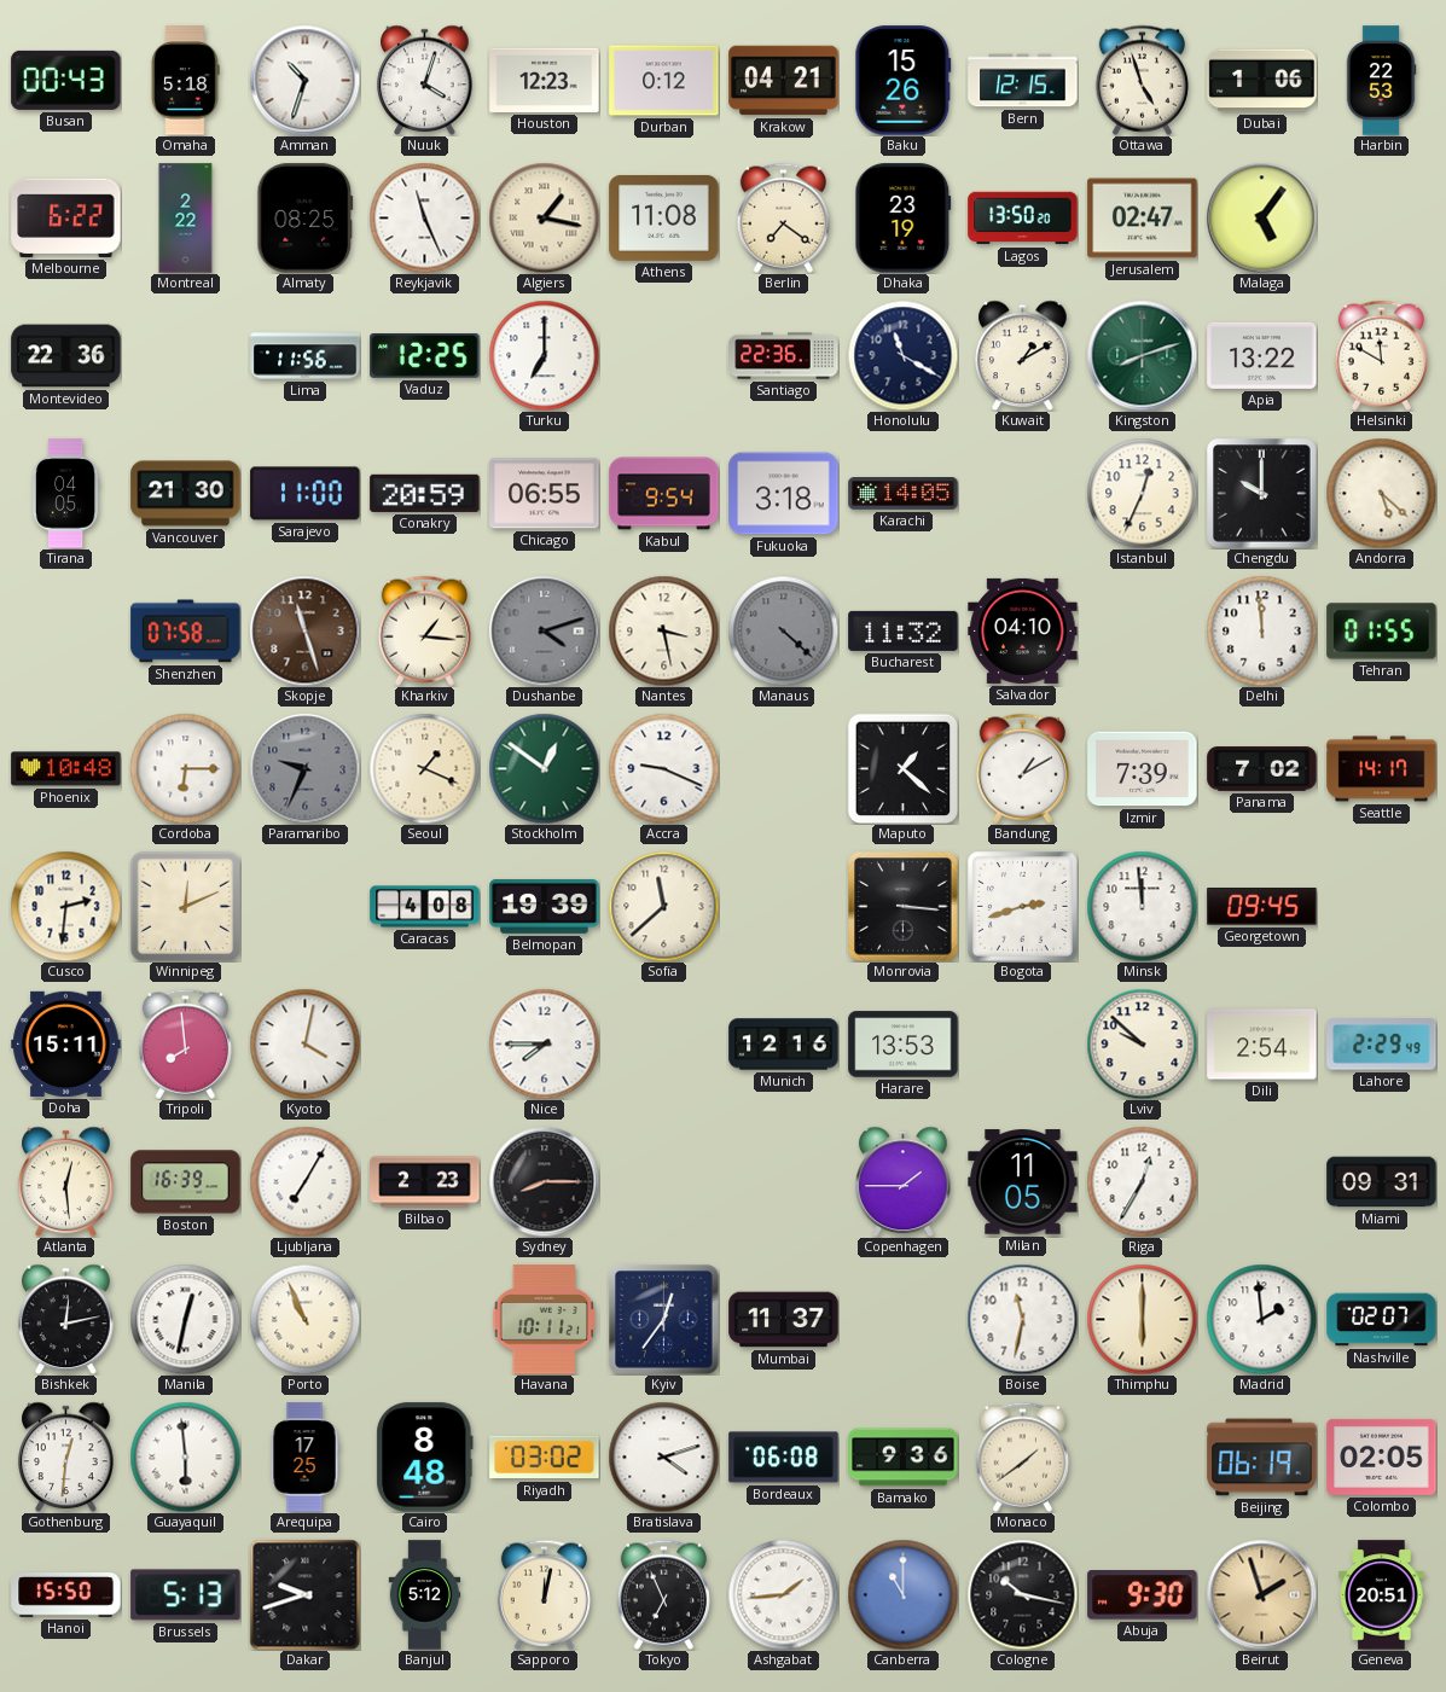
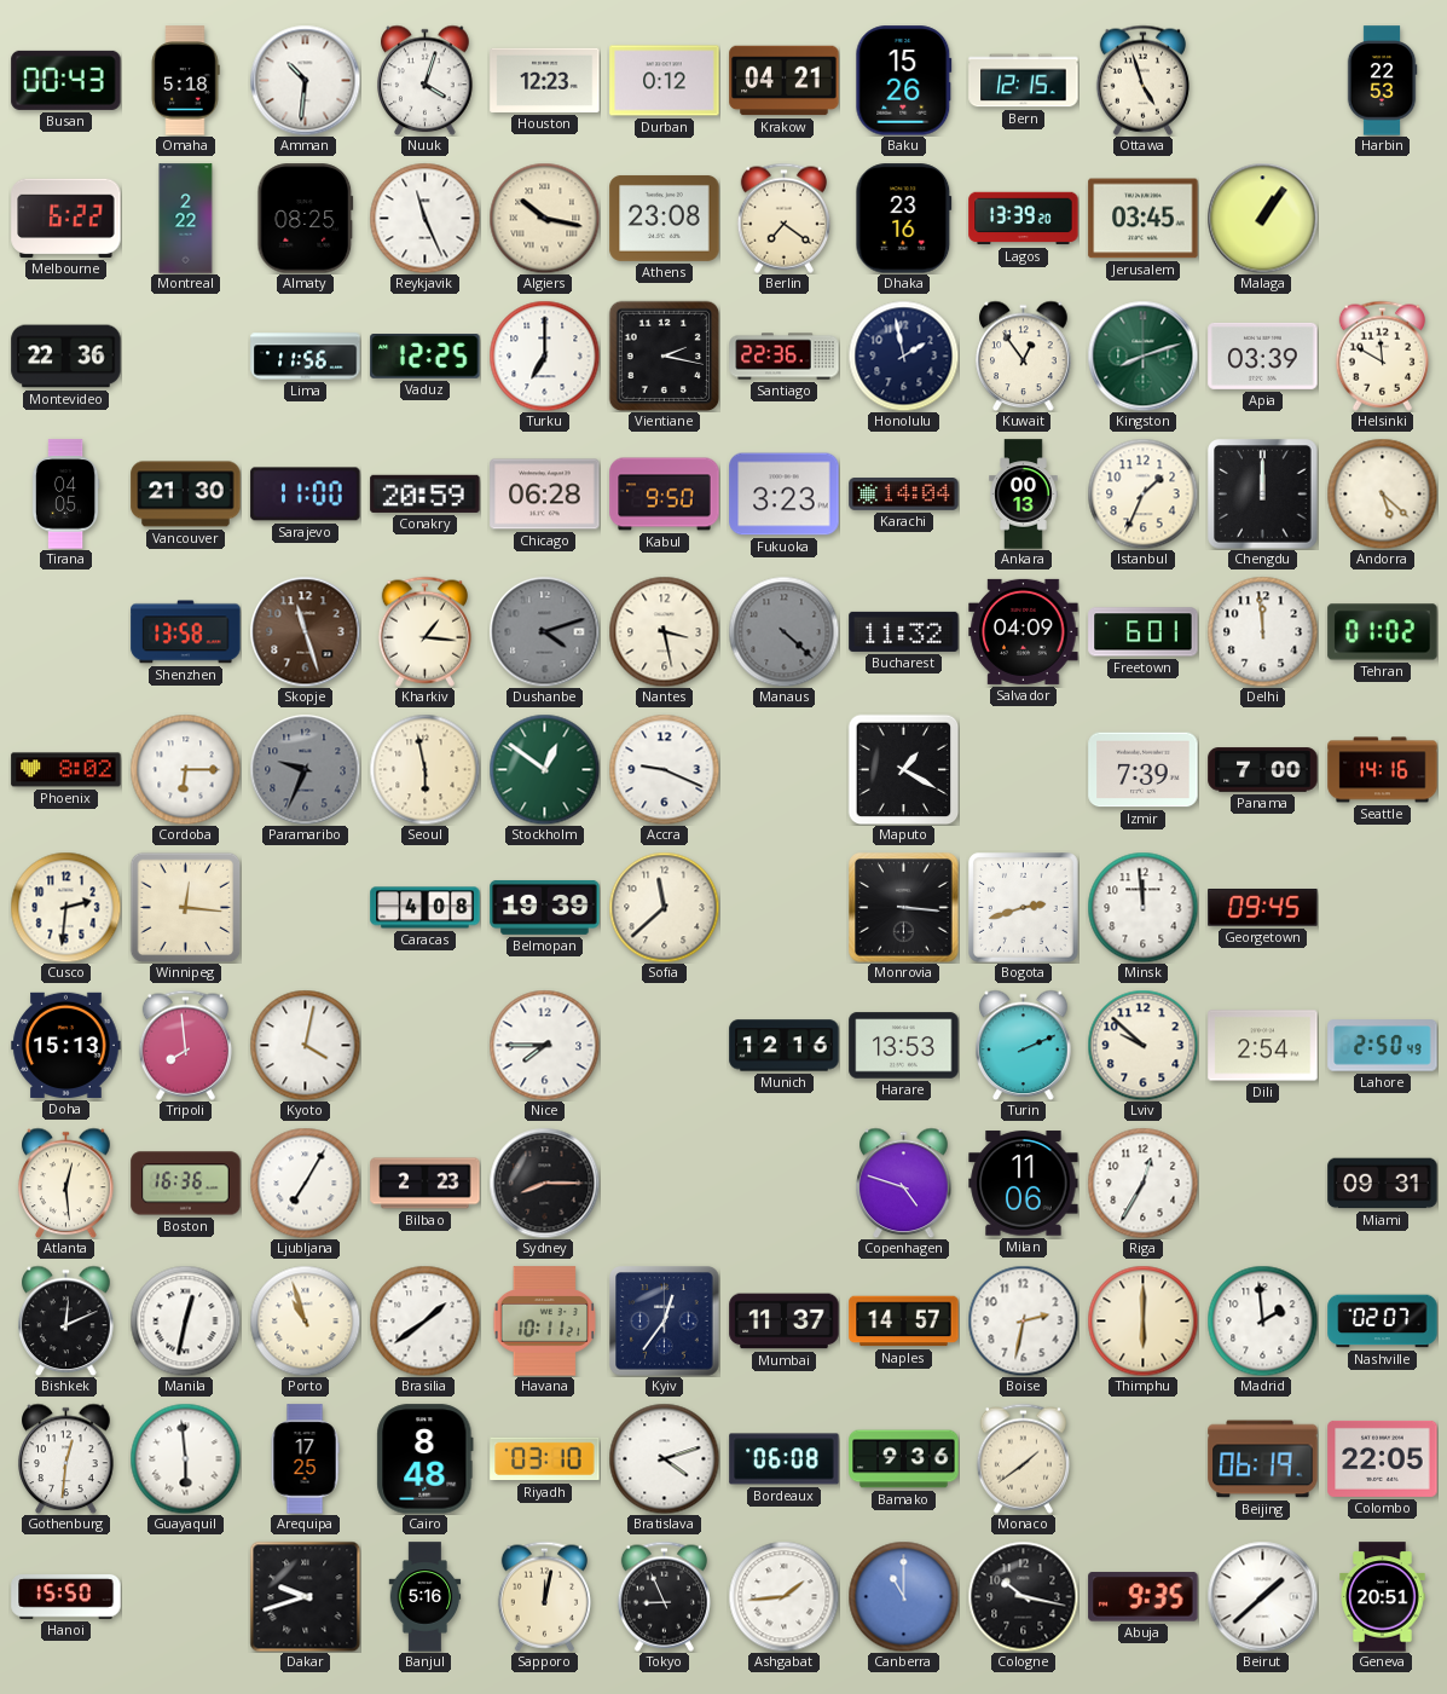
Amman: 10:33 -> 10:31
Dubai: 1:06 -> none
Algiers: 1:17 -> 10:17
Athens: 11:08 -> 23:08
Dhaka: 23:19 -> 23:16
Lagos: 13:50 -> 13:39
Jerusalem: 02:47 -> 03:45
Malaga: 5:06 -> 1:06
Vientiane: none -> 2:17
Honolulu: 11:20 -> 1:58
Kuwait: 1:10 -> 12:54
Apia: 13:22 -> 03:39
Chicago: 06:55 -> 06:28
Kabul: 9:54 -> 9:50
Fukuoka: 3:18 -> 3:23
Karachi: 14:05 -> 14:04
Ankara: none -> 00:13
Istanbul: 12:34 -> 1:34
Chengdu: 10:00 -> 12:00
Shenzhen: 07:58 -> 13:58
Salvador: 04:10 -> 04:09
Freetown: none -> 6:01
Tehran: 01:55 -> 01:02
Phoenix: 10:48 -> 8:02
Seoul: 1:19 -> 5:58
Maputo: 1:22 -> 1:20
Bandung: 1:10 -> none
Panama: 7:02 -> 7:00
Seattle: 14:17 -> 14:16
Winnipeg: 12:11 -> 12:16
Doha: 15:11 -> 15:13
Turin: none -> 2:11
Lahore: 2:29 -> 2:50
Boston: 16:39 -> 16:36
Copenhagen: 1:45 -> 4:48
Milan: 11:05 -> 11:06
Bishkek: 12:13 -> 12:11
Porto: 10:56 -> 10:57
Brasilia: none -> 1:39
Naples: none -> 14:57
Boise: 11:32 -> 2:32
Riyadh: 03:02 -> 03:10
Colombo: 02:05 -> 22:05
Brussels: 5:13 -> none
Banjul: 5:12 -> 5:16
Tokyo: 6:56 -> 8:56
Abuja: 9:30 -> 9:35
Beirut: 1:57 -> 1:38
Beirut dial: champagne -> white
